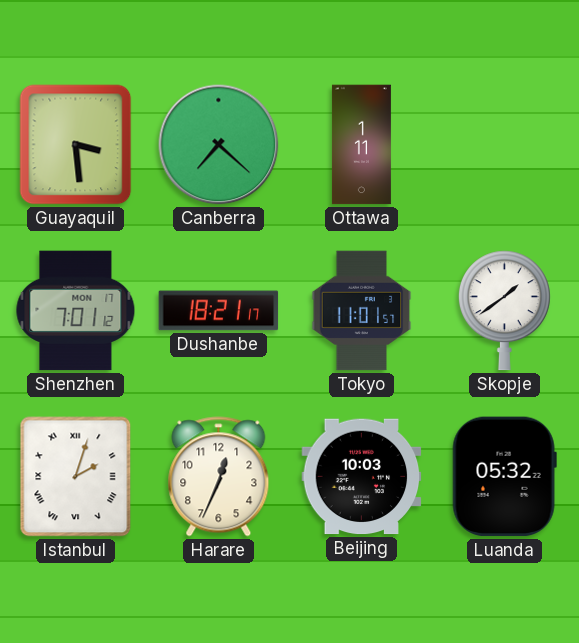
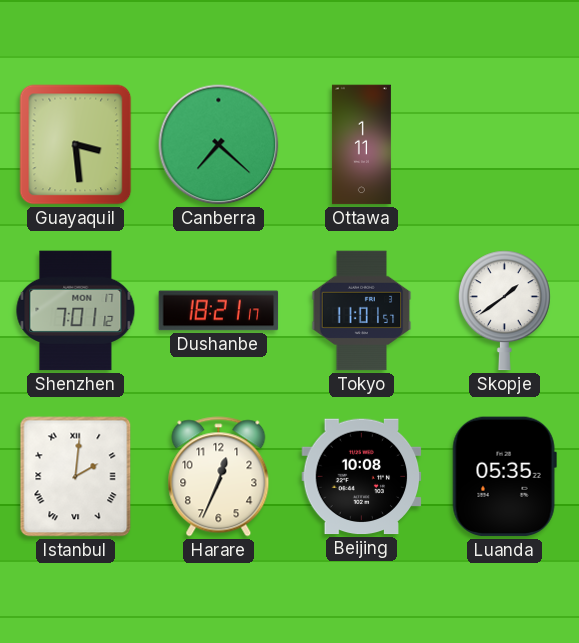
Istanbul: 2:03 -> 2:01
Beijing: 10:03 -> 10:08
Luanda: 05:32 -> 05:35
